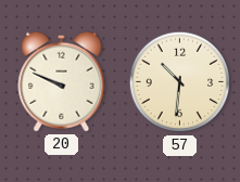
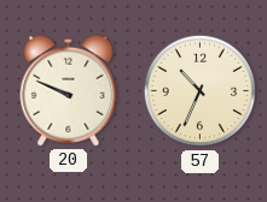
57: 10:31 -> 10:34
